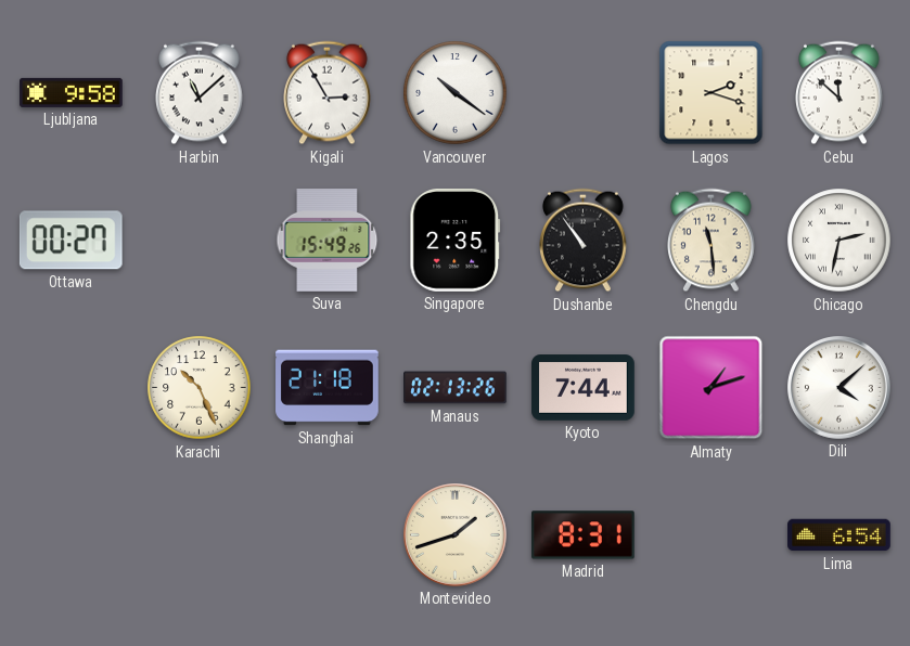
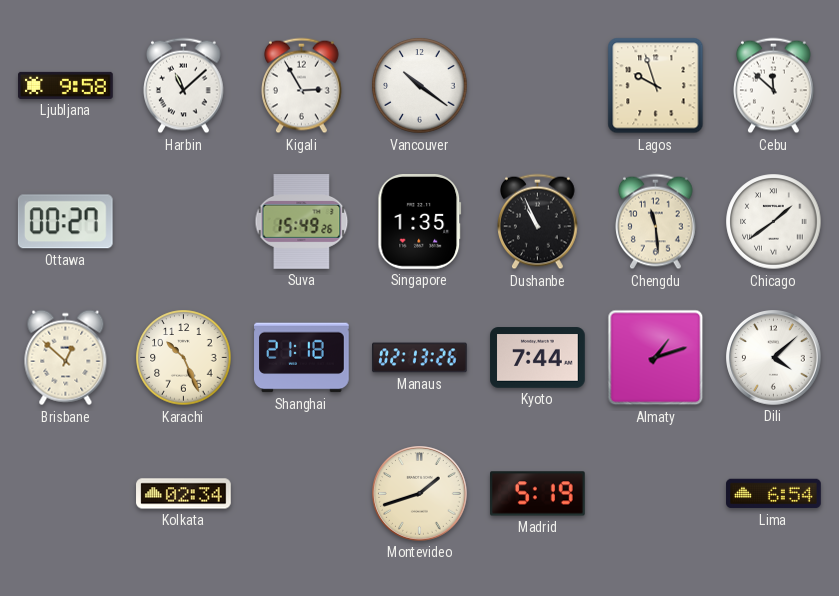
Lagos: 2:18 -> 9:57
Singapore: 2:35 -> 1:35
Dushanbe: 10:54 -> 10:56
Chicago: 2:32 -> 1:39
Brisbane: none -> 12:52
Kolkata: none -> 02:34
Madrid: 8:31 -> 5:19
